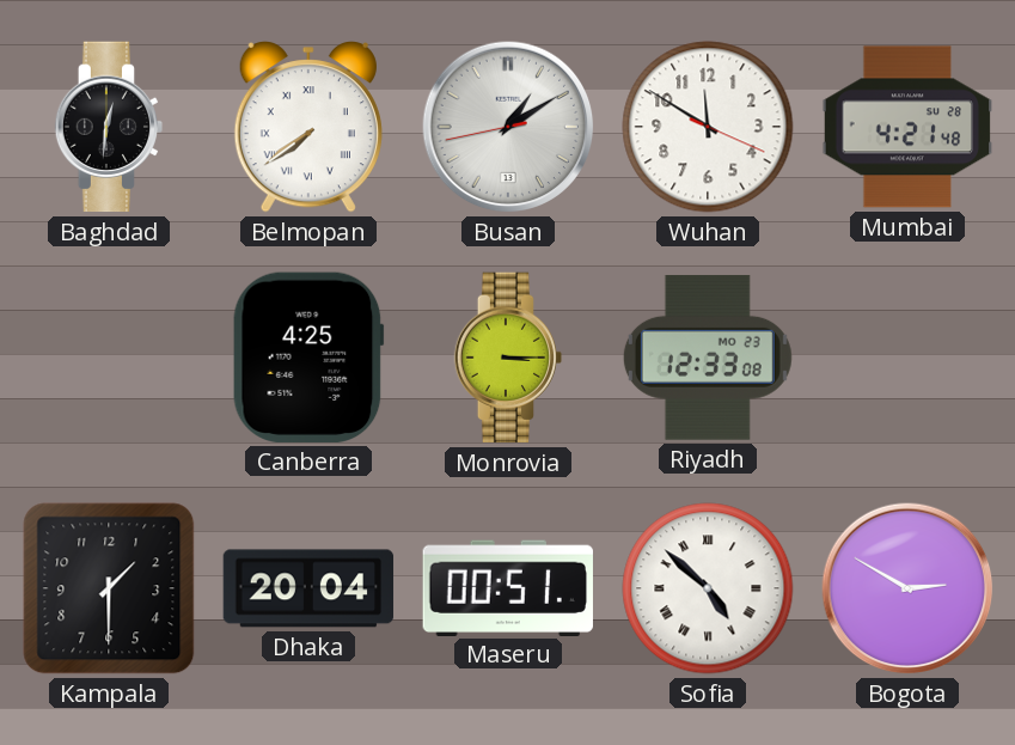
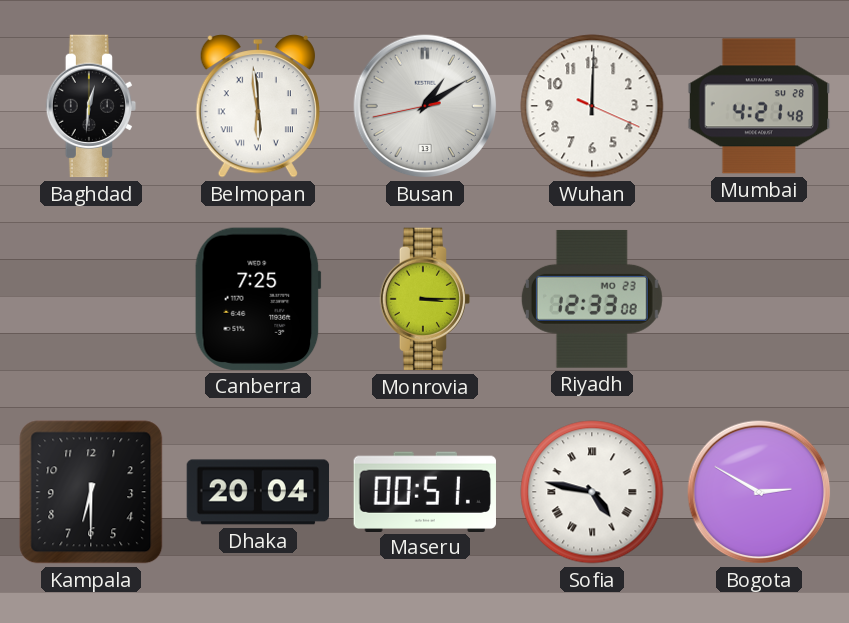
Belmopan: 7:39 -> 5:59
Wuhan: 11:50 -> 12:00
Canberra: 4:25 -> 7:25
Kampala: 1:30 -> 6:30
Sofia: 4:52 -> 4:47
